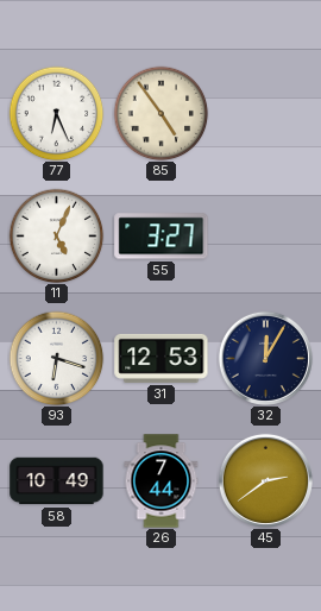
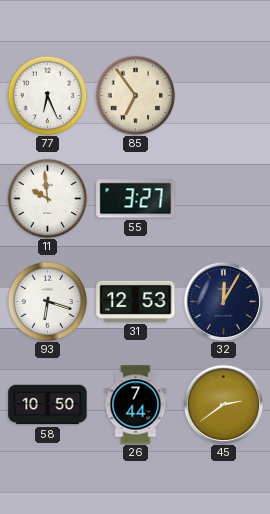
85: 4:54 -> 6:54
11: 5:04 -> 9:59
58: 10:49 -> 10:50
